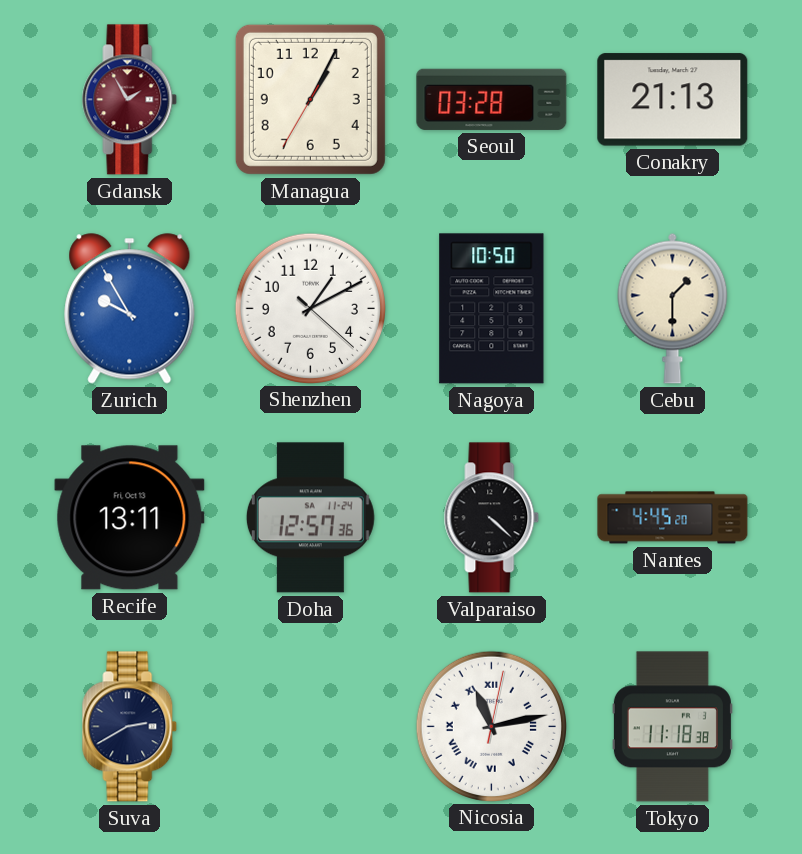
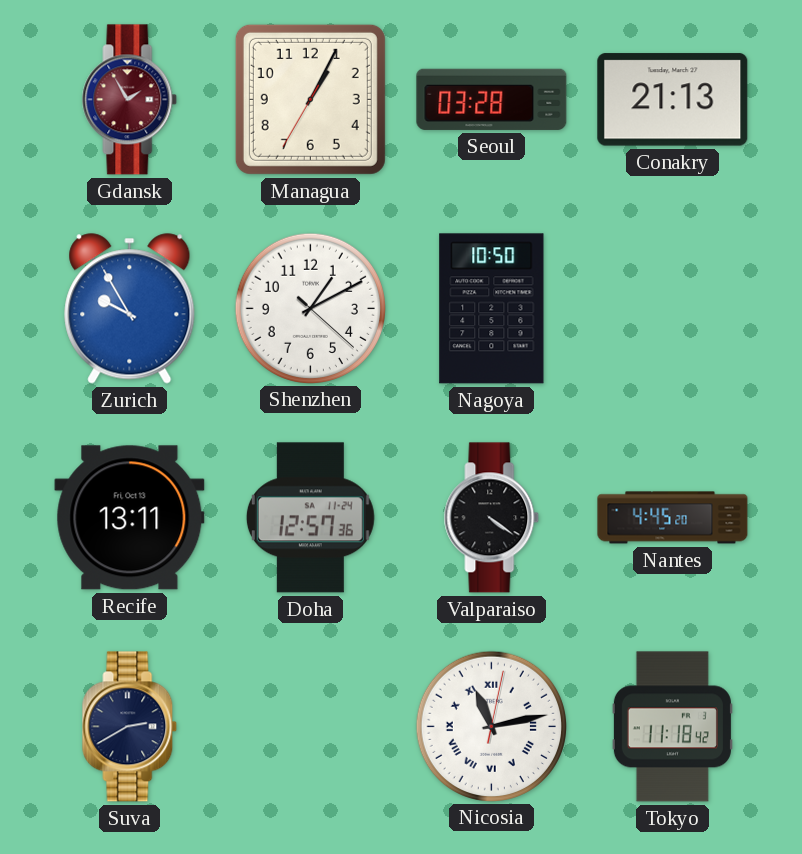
Cebu: 1:30 -> none
Valparaiso: 4:22 -> 4:21
Tokyo: 11:18:38 -> 11:18:42
